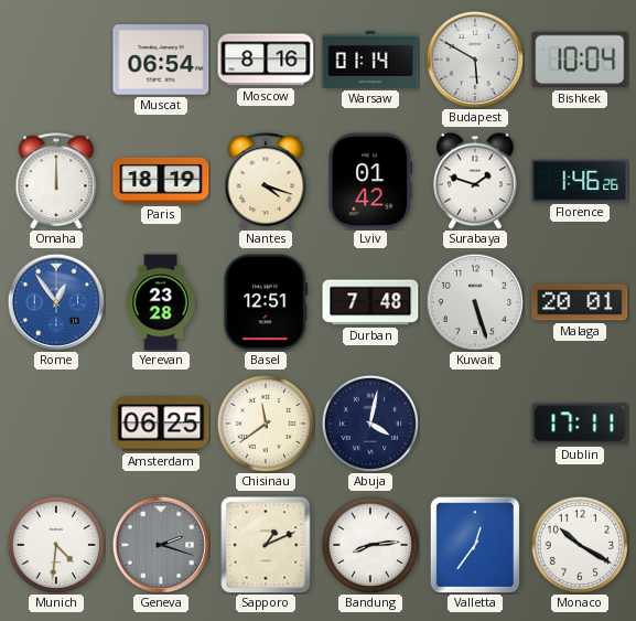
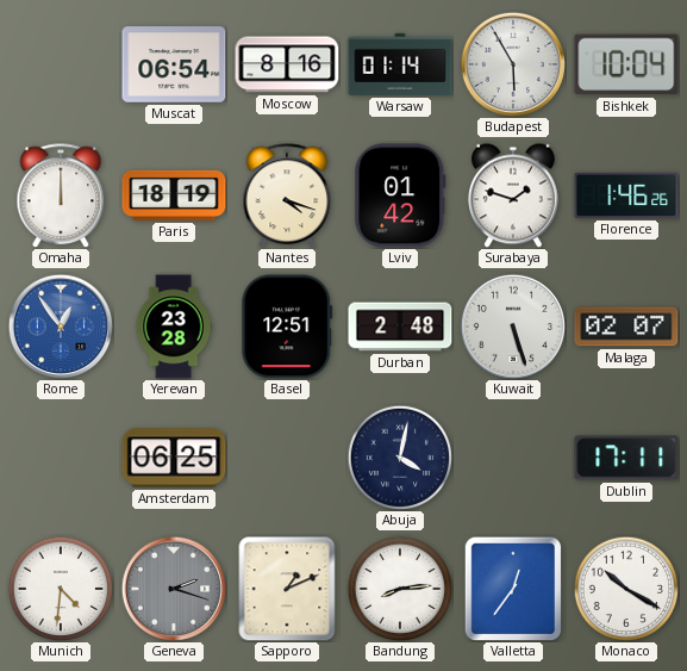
Budapest: 5:50 -> 5:55
Durban: 7:48 -> 2:48
Malaga: 20:01 -> 02:07
Chisinau: 11:39 -> none
